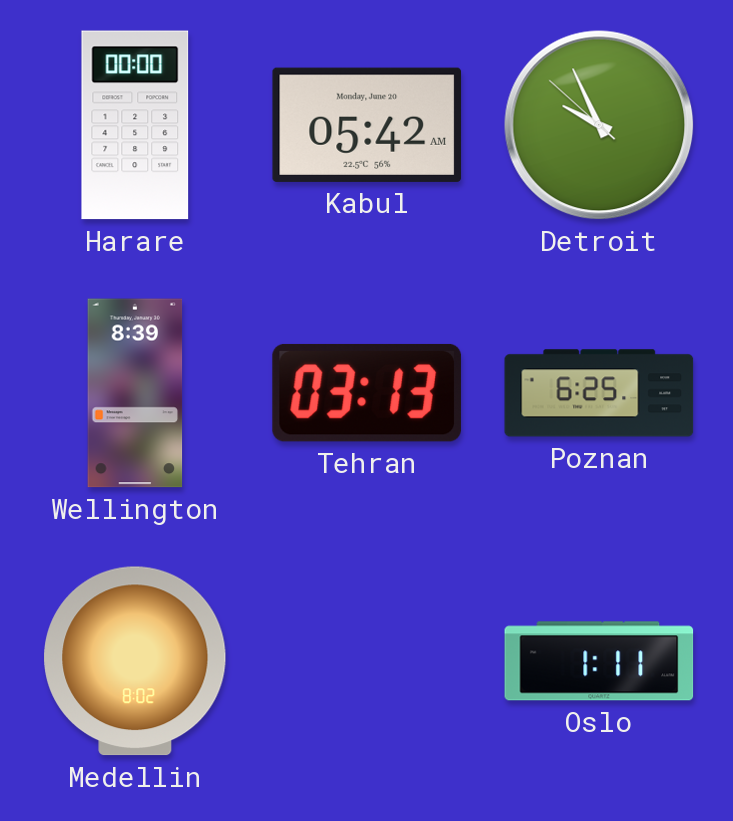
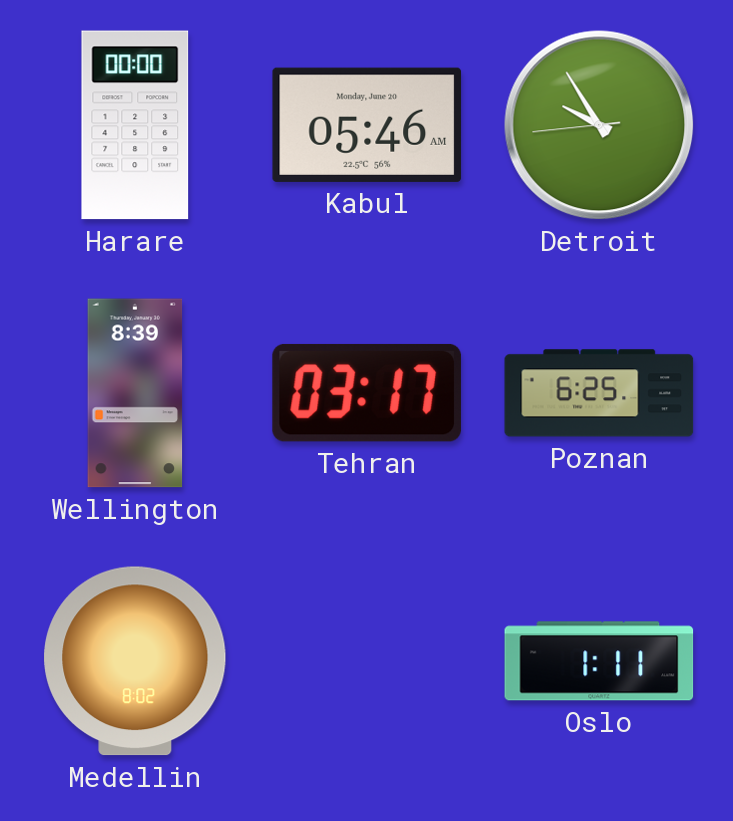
Kabul: 05:42 -> 05:46
Detroit: 9:55 -> 9:54
Tehran: 03:13 -> 03:17
